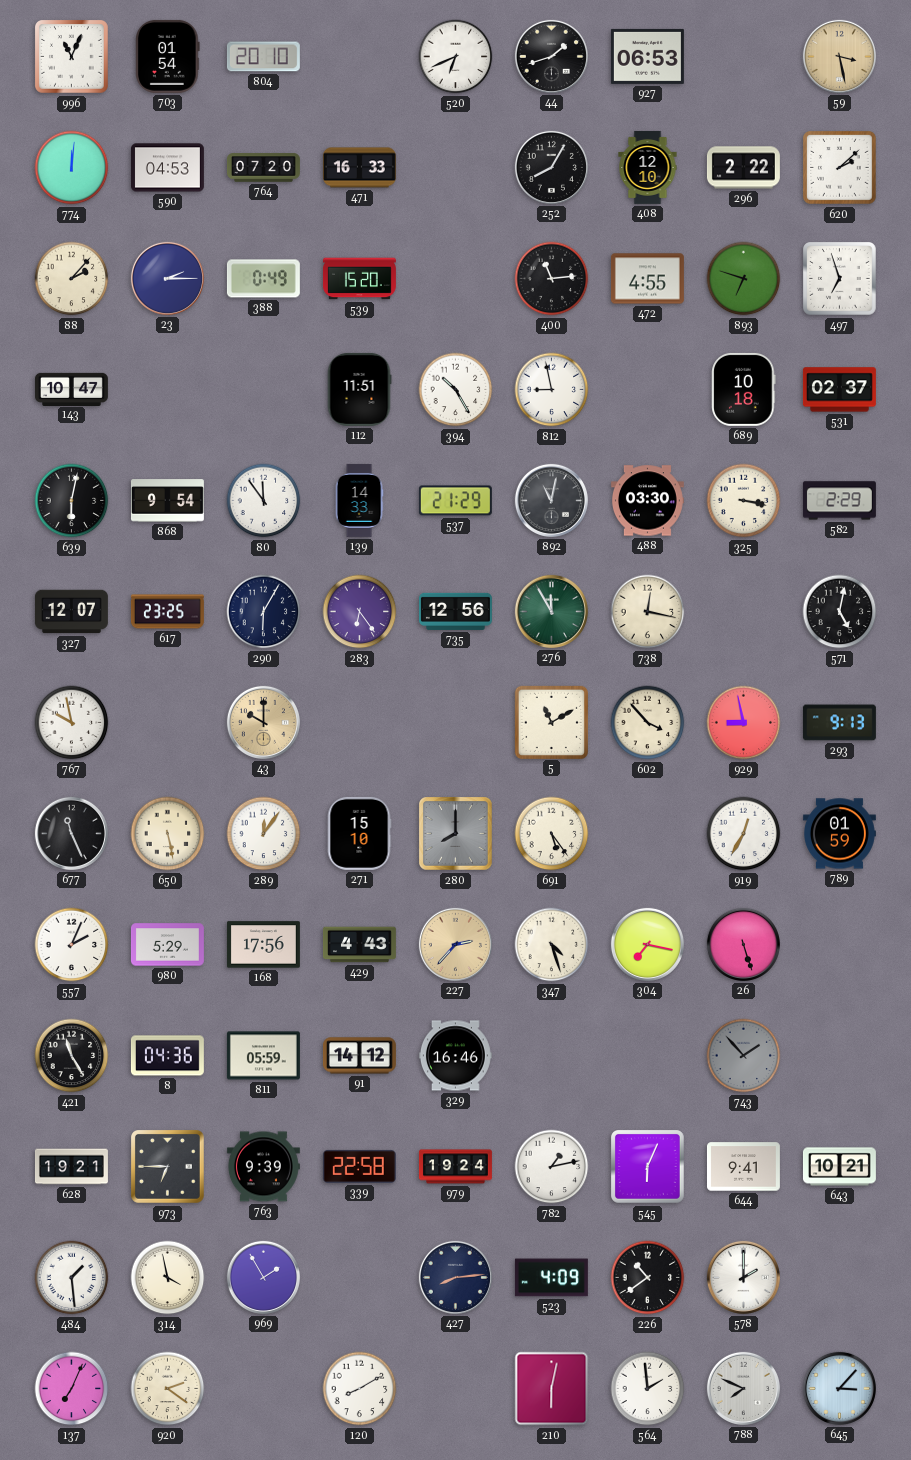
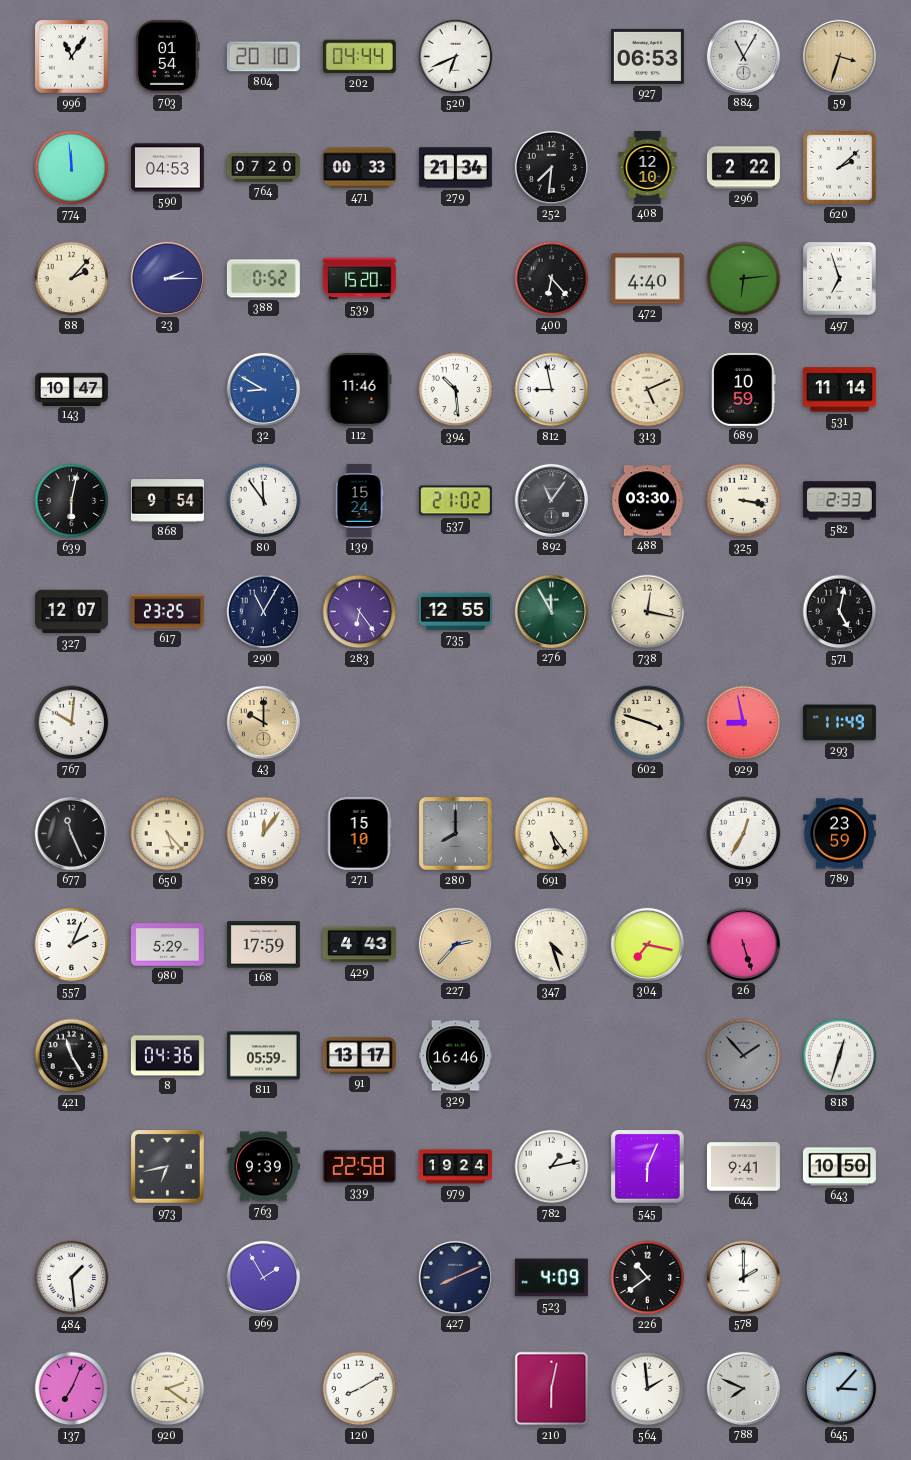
996: 11:04 -> 11:06
202: none -> 04:44
44: 1:42 -> none
884: none -> 11:05
59: 3:28 -> 3:33
774: 12:01 -> 11:59
471: 16:33 -> 00:33
279: none -> 21:34
252: 8:05 -> 7:31
388: 0:49 -> 0:52
400: 11:14 -> 6:23
472: 4:55 -> 4:40
893: 6:48 -> 6:14
32: none -> 8:50
112: 11:51 -> 11:46
394: 10:25 -> 10:29
313: none -> 5:11
689: 10:18 -> 10:59
531: 02:37 -> 11:14
139: 14:33 -> 15:24
537: 21:29 -> 21:02
892: 11:02 -> 11:06
582: 2:29 -> 2:33
290: 6:05 -> 11:05
735: 12:56 -> 12:55
767: 9:58 -> 10:01
5: 11:10 -> none
602: 3:53 -> 3:48
293: 9:13 -> 11:49
650: 5:28 -> 5:23
789: 01:59 -> 23:59
168: 17:56 -> 17:59
91: 14:12 -> 13:17
818: none -> 12:33
628: 19:21 -> none
973: 6:45 -> 6:43
643: 10:21 -> 10:50
314: 3:58 -> none
427: 8:14 -> 8:11
